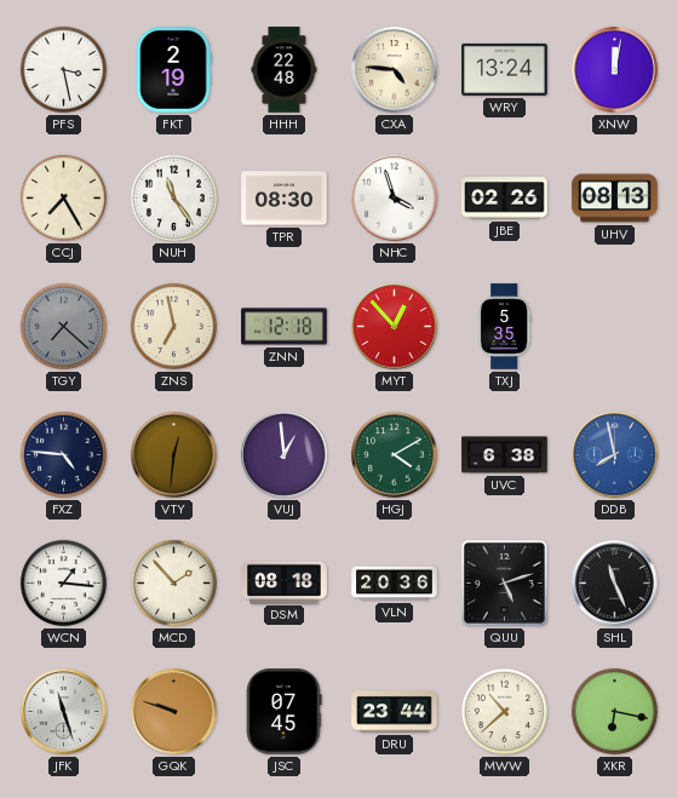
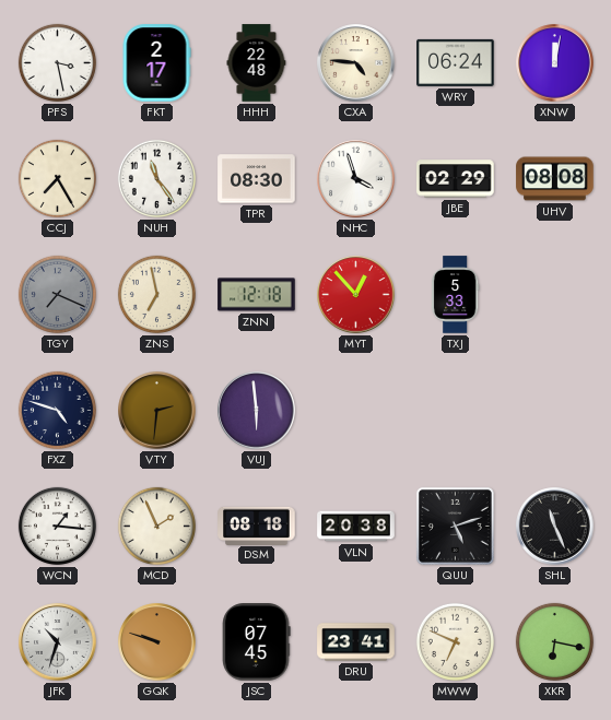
FKT: 2:19 -> 2:17
WRY: 13:24 -> 06:24
JBE: 02:26 -> 02:29
UHV: 08:13 -> 08:08
TGY: 7:22 -> 7:19
TXJ: 5:35 -> 5:33
FXZ: 4:46 -> 4:48
VTY: 12:31 -> 2:31
VUJ: 12:59 -> 5:59
HGJ: 4:10 -> none
UVC: 6:38 -> none
DDB: 7:58 -> none
MCD: 1:53 -> 1:56
VLN: 20:36 -> 20:38
JFK: 11:27 -> 10:33
DRU: 23:44 -> 23:41
MWW: 10:38 -> 6:49
